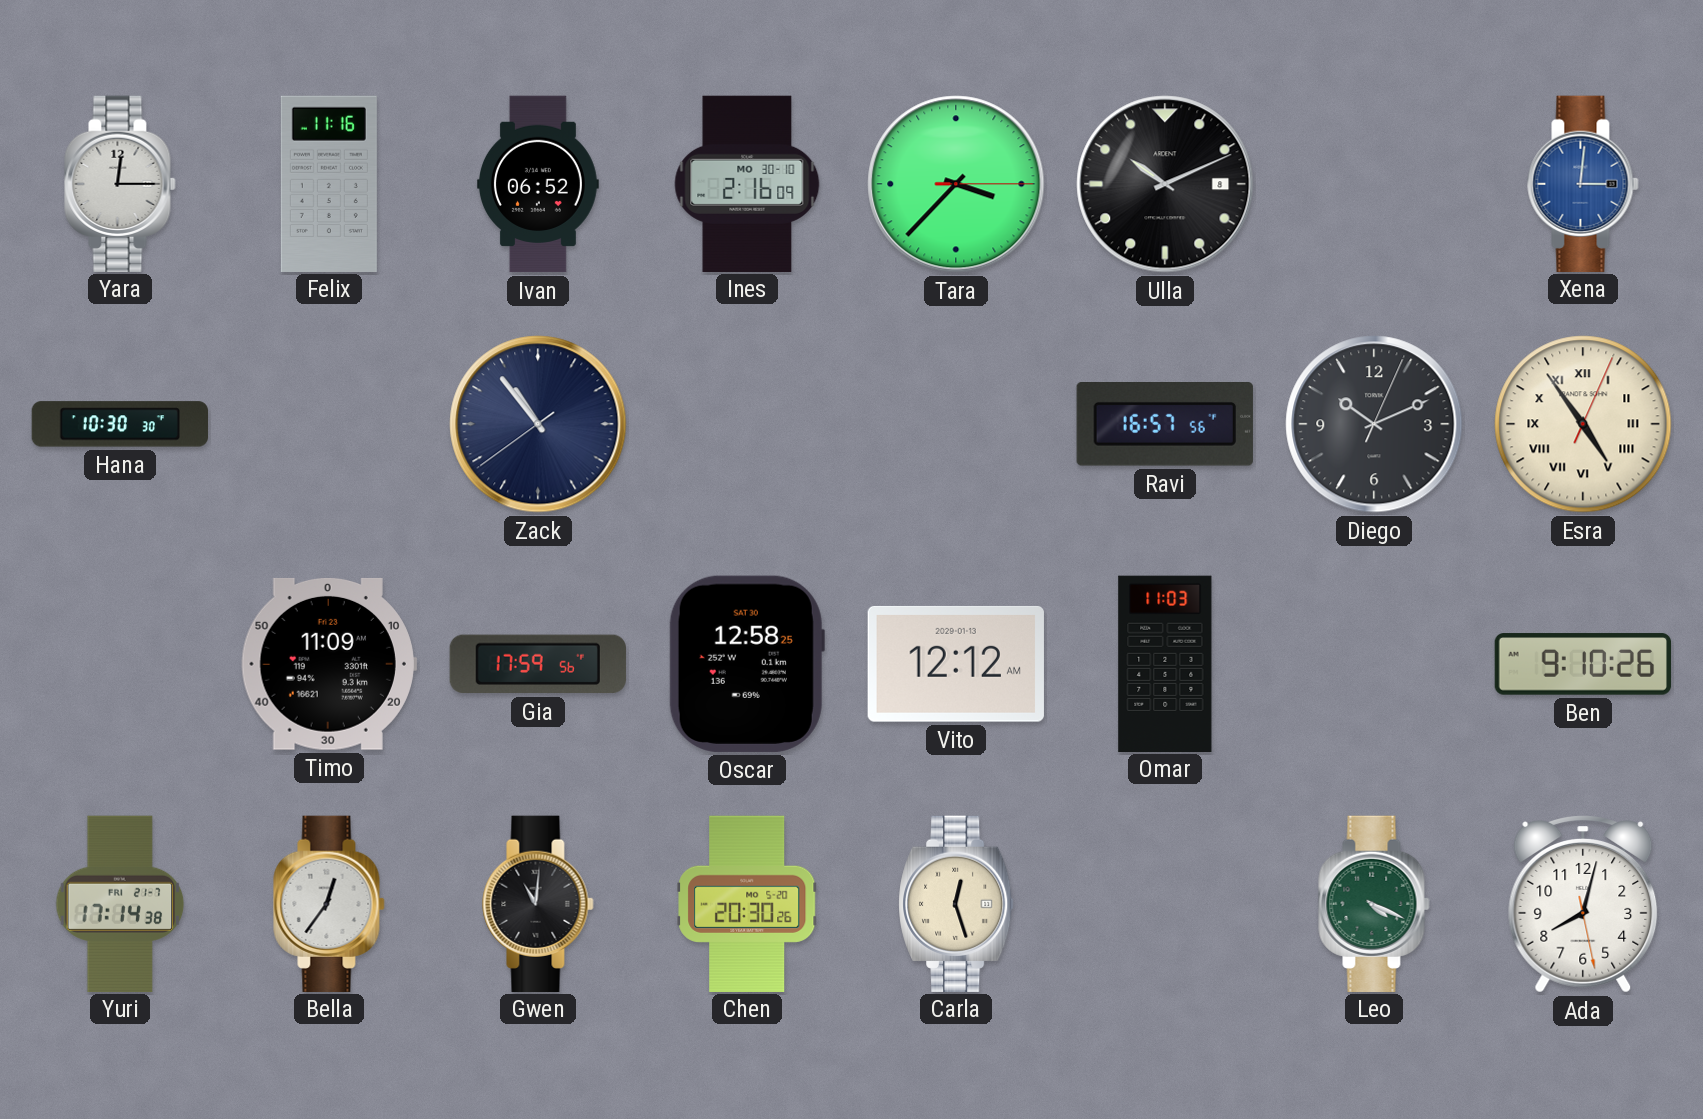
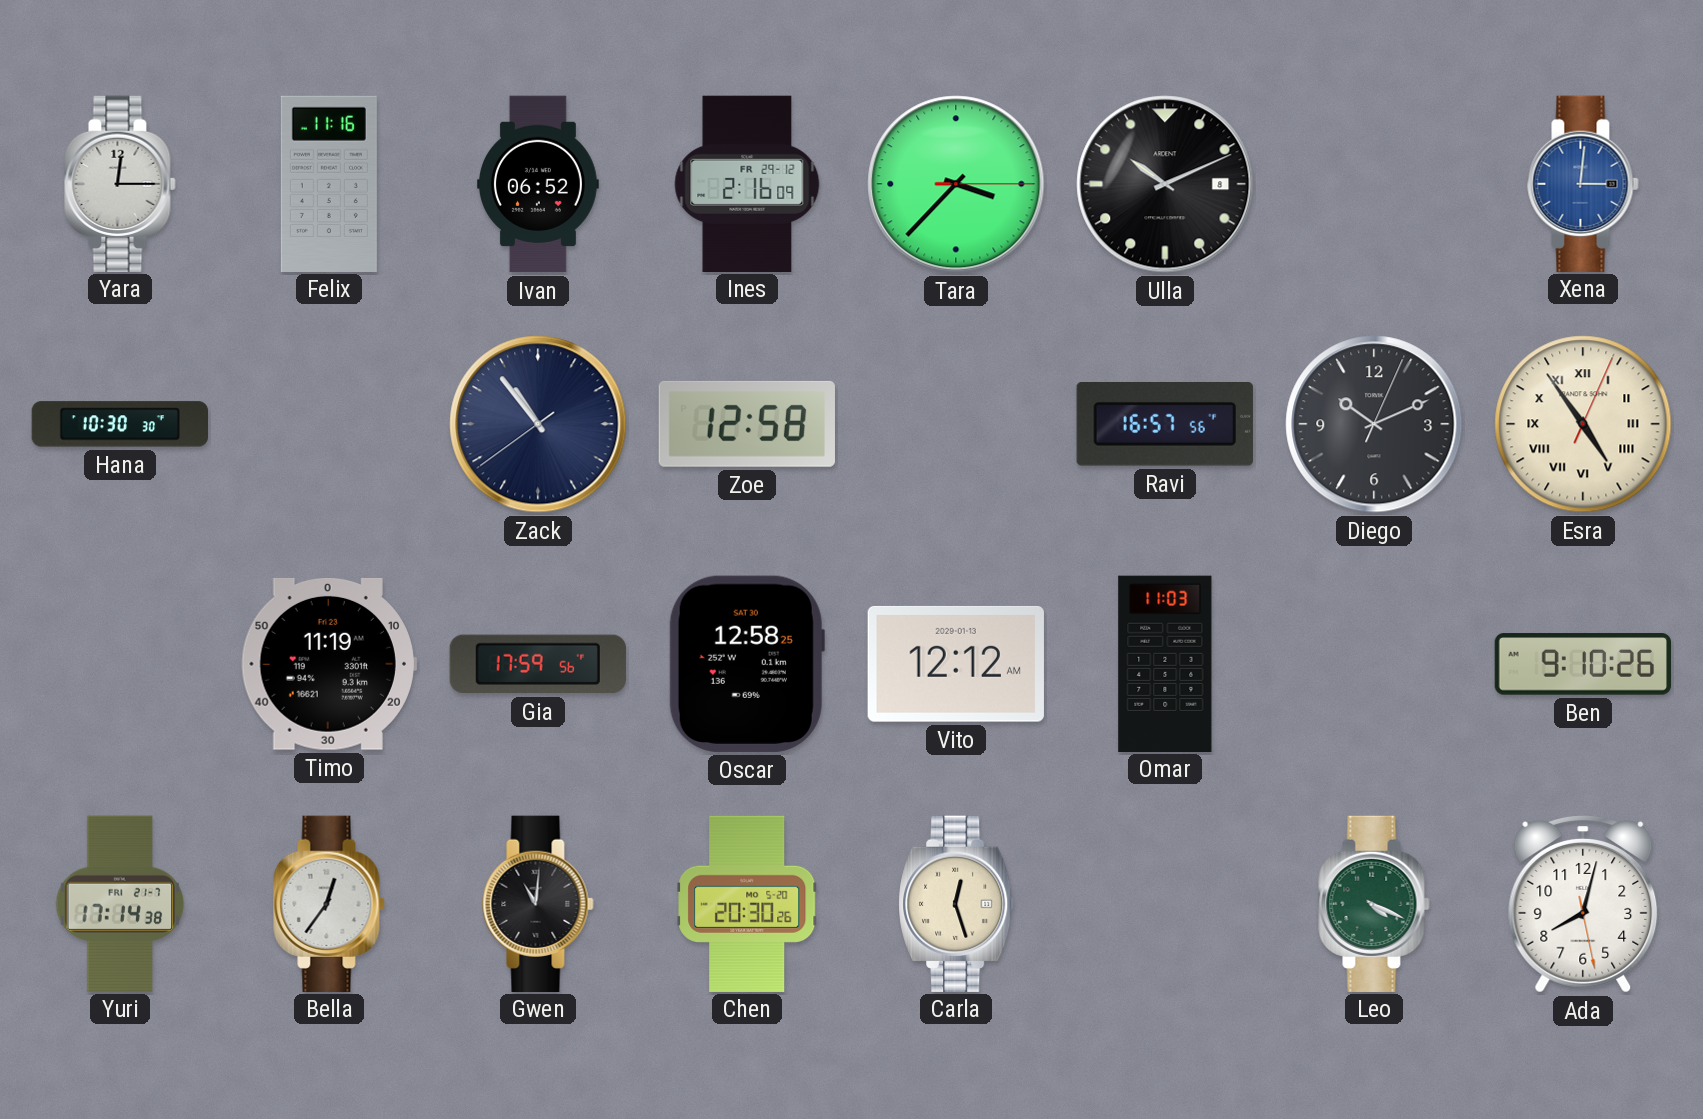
Ines date: MO 30-10 -> FR 29-12
Zoe: none -> 12:58
Timo: 11:09 -> 11:19
